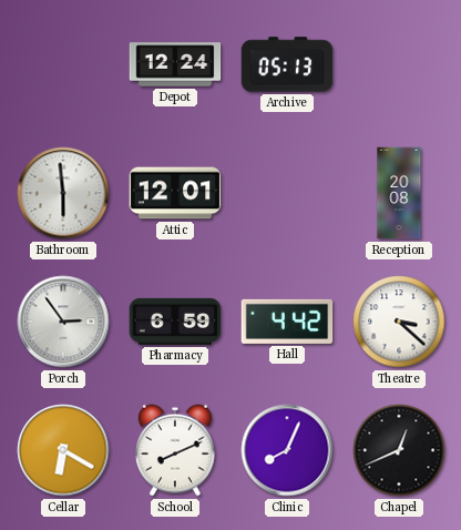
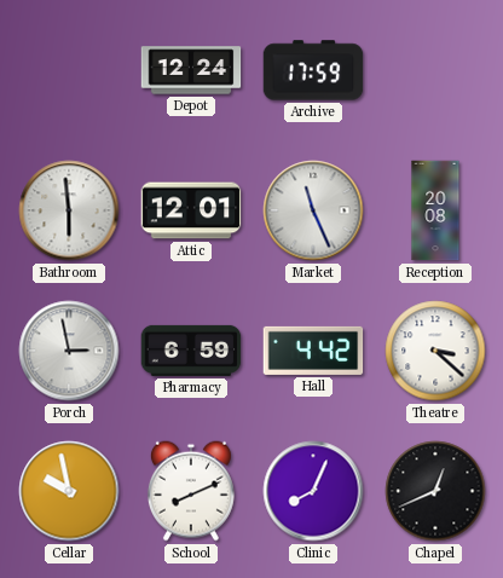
Archive: 05:13 -> 17:59
Market: none -> 11:26
Porch: 2:54 -> 2:58
Cellar: 6:20 -> 9:58
